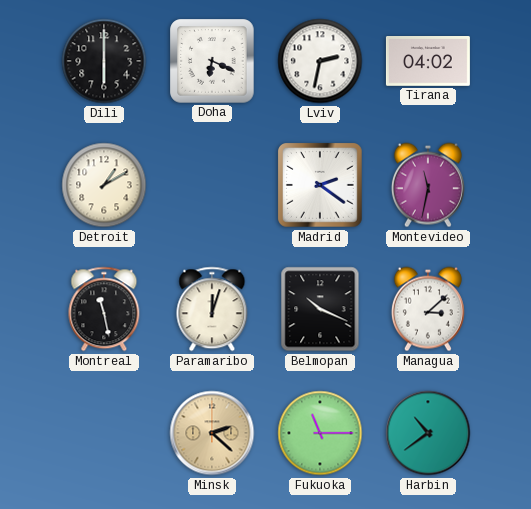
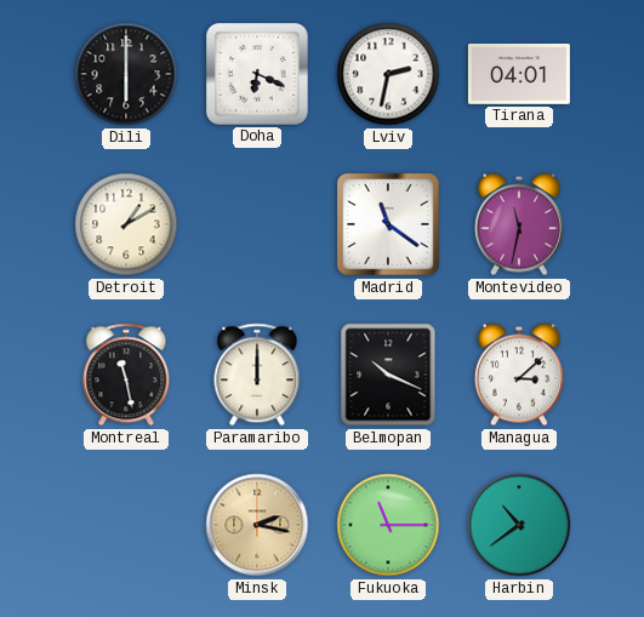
Tirana: 04:02 -> 04:01
Madrid: 2:21 -> 11:21
Paramaribo: 12:03 -> 12:00
Minsk: 2:22 -> 2:17
